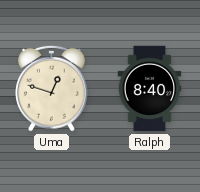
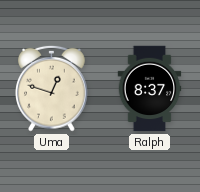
Ralph: 8:40 -> 8:37
